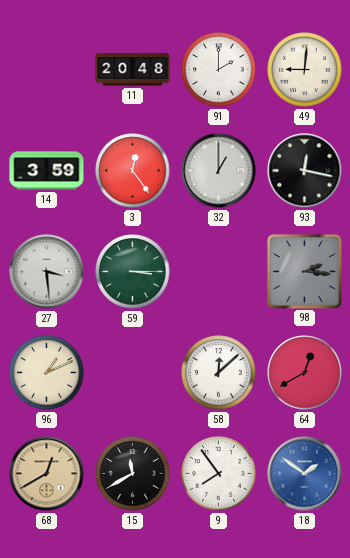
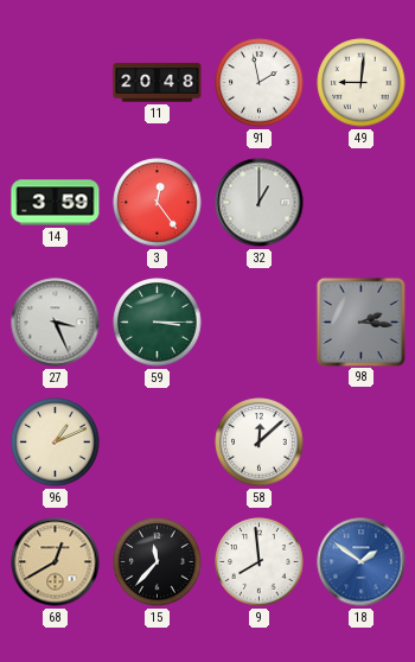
91: 2:00 -> 1:58
93: 12:17 -> none
27: 3:29 -> 3:26
64: 12:40 -> none
15: 11:40 -> 11:37
9: 7:54 -> 7:59
